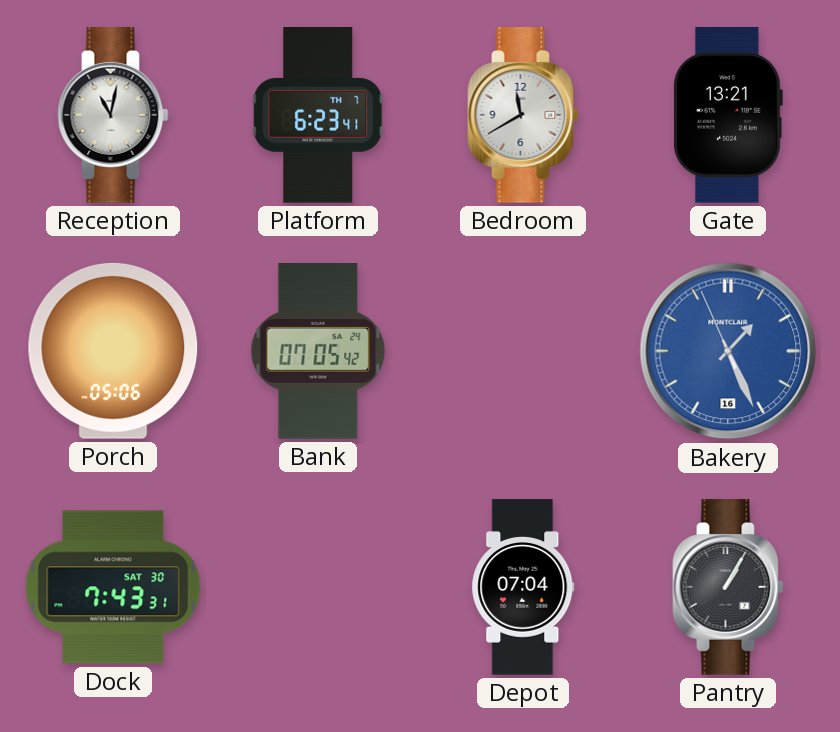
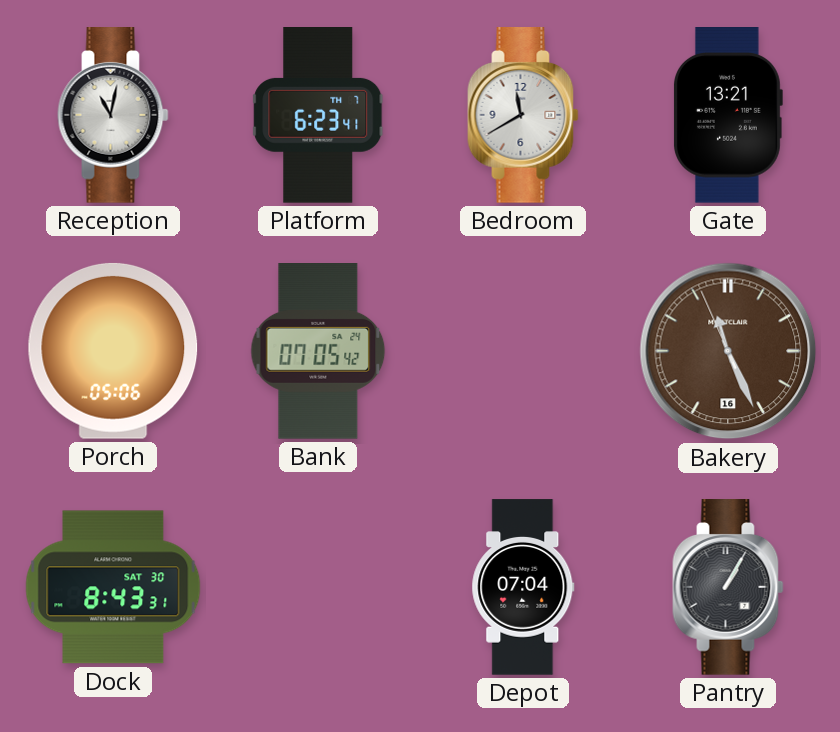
Bakery: 1:25 -> 11:25
Bakery dial: blue -> brown
Dock: 7:43 -> 8:43
